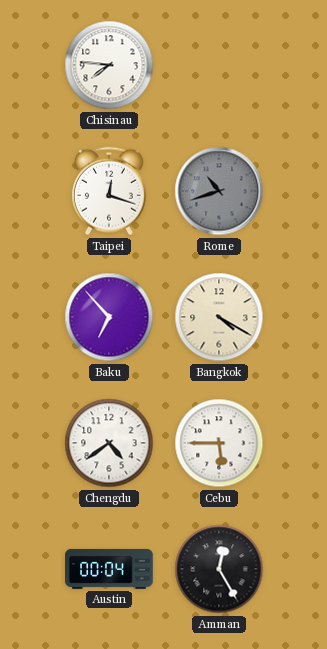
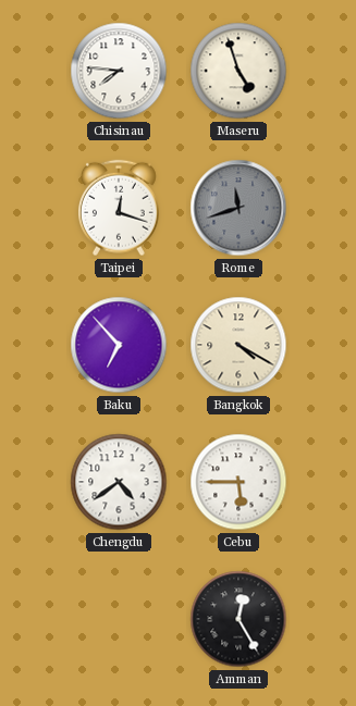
Maseru: none -> 4:57
Rome: 10:42 -> 11:42
Austin: 00:04 -> none
